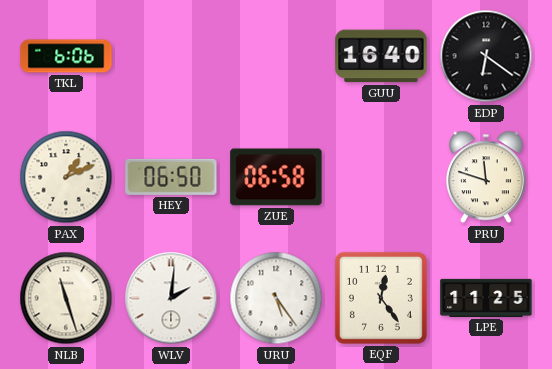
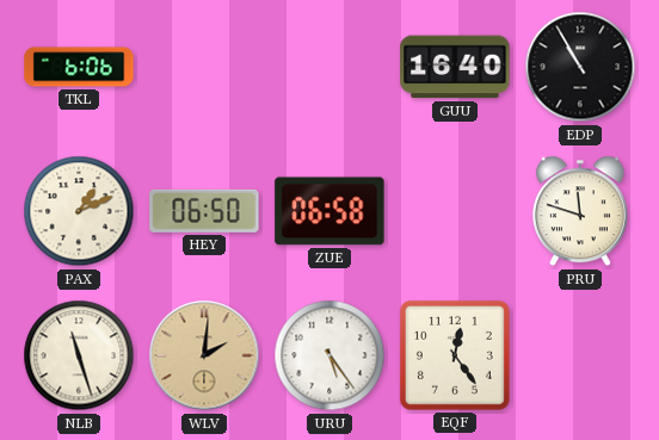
EDP: 6:21 -> 10:55
WLV dial: white -> champagne
LPE: 11:25 -> none
